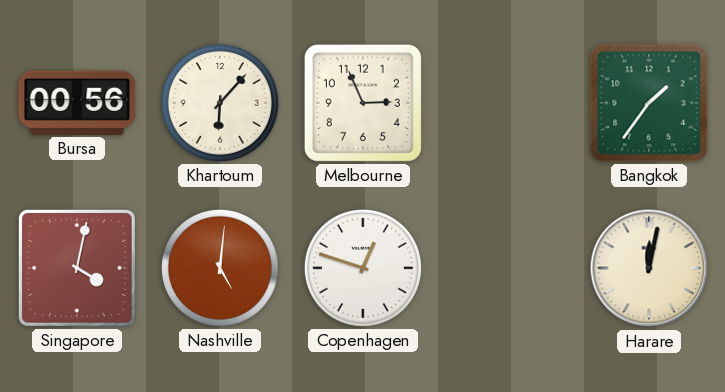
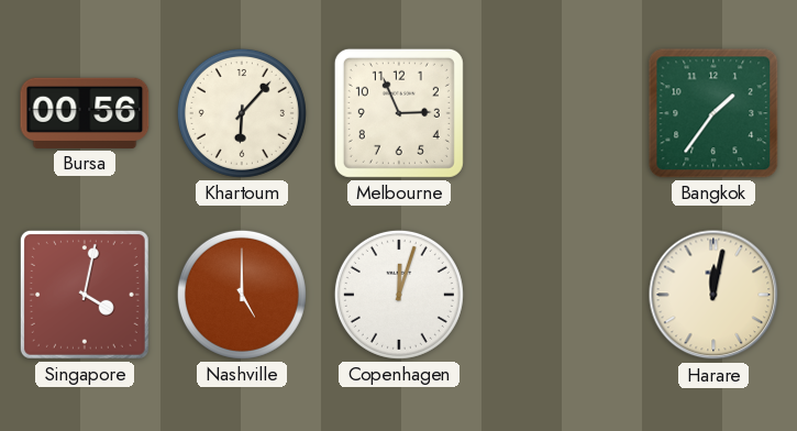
Nashville: 5:01 -> 5:00
Copenhagen: 12:48 -> 12:03
